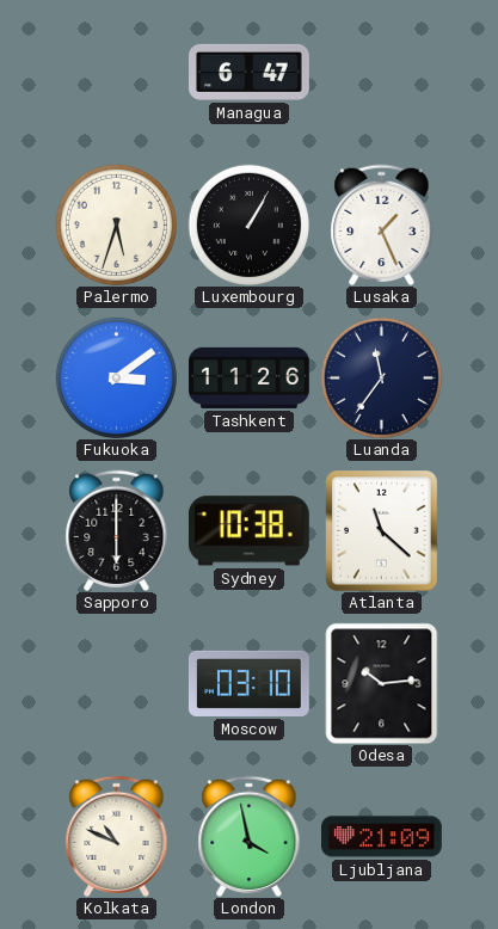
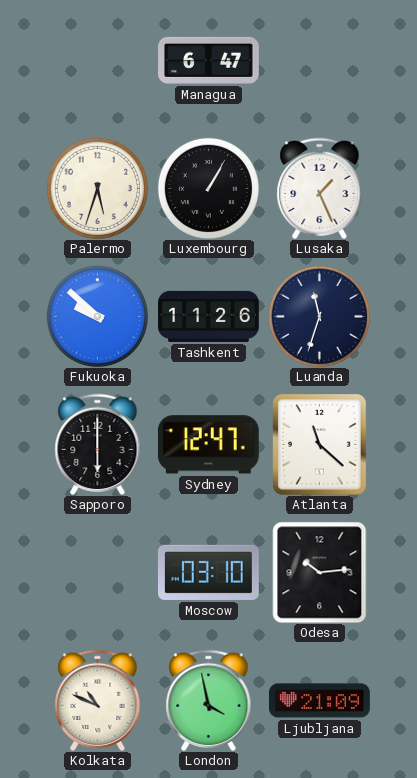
Fukuoka: 3:09 -> 9:52
Luanda: 11:36 -> 11:33
Sydney: 10:38 -> 12:47
